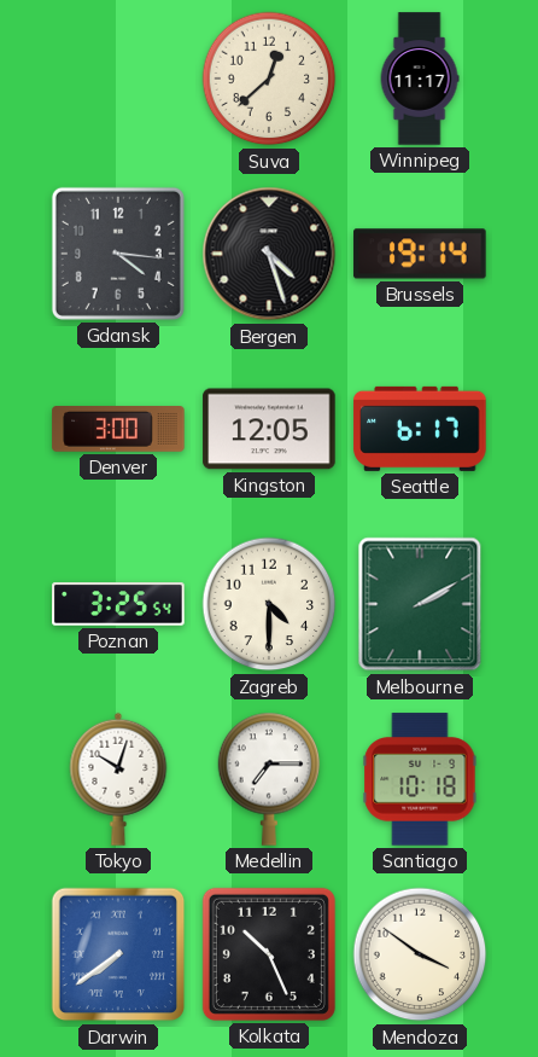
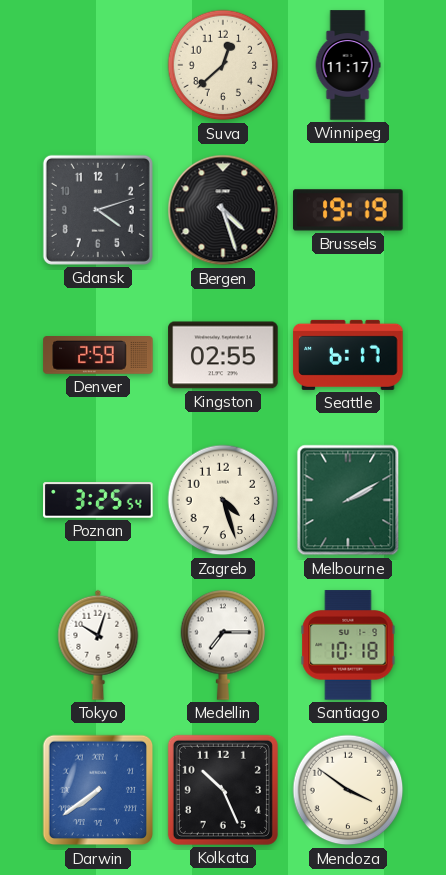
Gdansk: 4:16 -> 4:12
Brussels: 19:14 -> 19:19
Denver: 3:00 -> 2:59
Kingston: 12:05 -> 02:55
Zagreb: 4:30 -> 4:27
